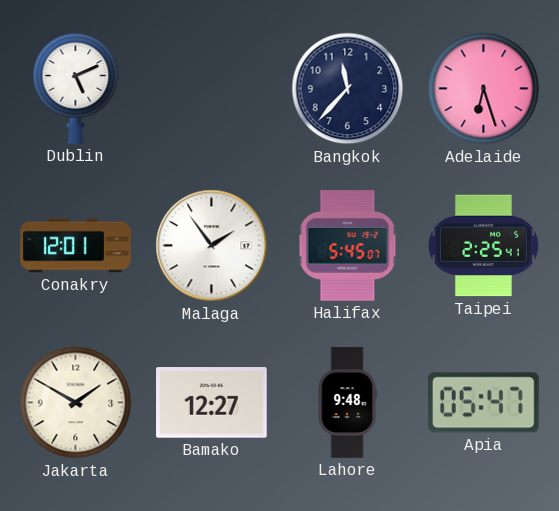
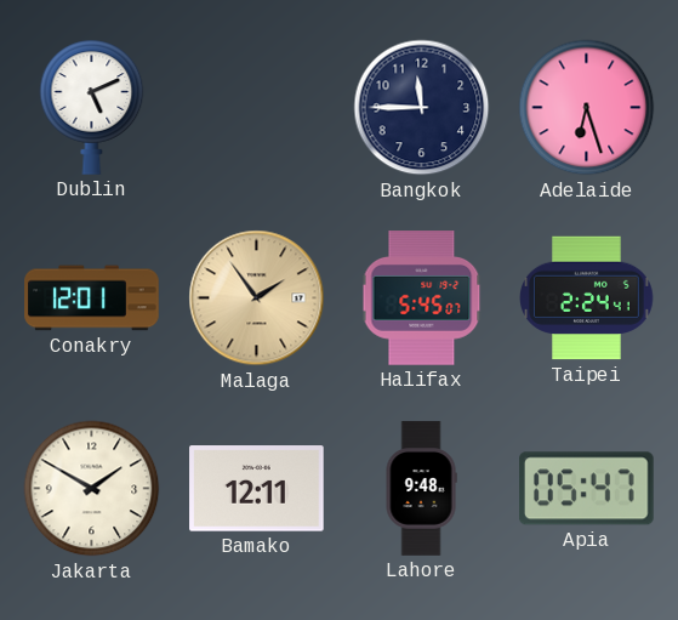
Bangkok: 11:37 -> 11:45
Malaga dial: white -> champagne
Taipei: 2:25 -> 2:24
Bamako: 12:27 -> 12:11
